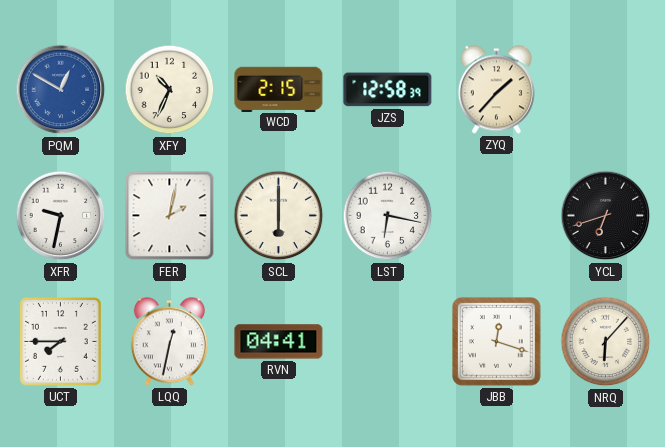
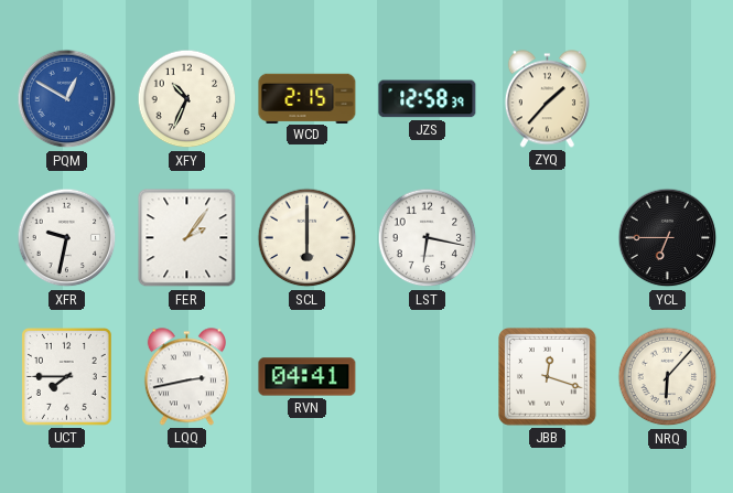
FER: 2:02 -> 2:06
YCL: 6:42 -> 6:45
LQQ: 12:32 -> 2:43
